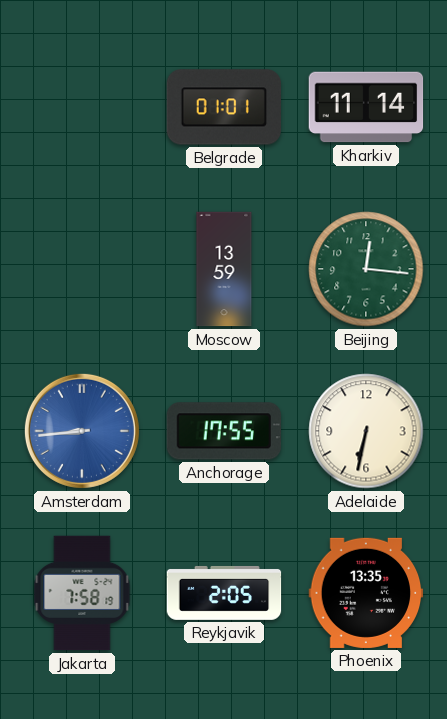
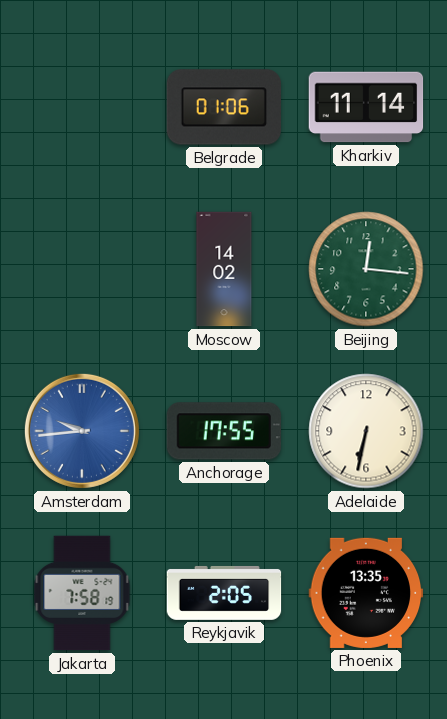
Belgrade: 01:01 -> 01:06
Moscow: 13:59 -> 14:02
Amsterdam: 8:44 -> 9:44
